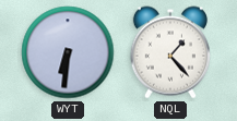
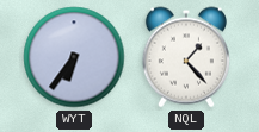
WYT: 6:31 -> 6:36
